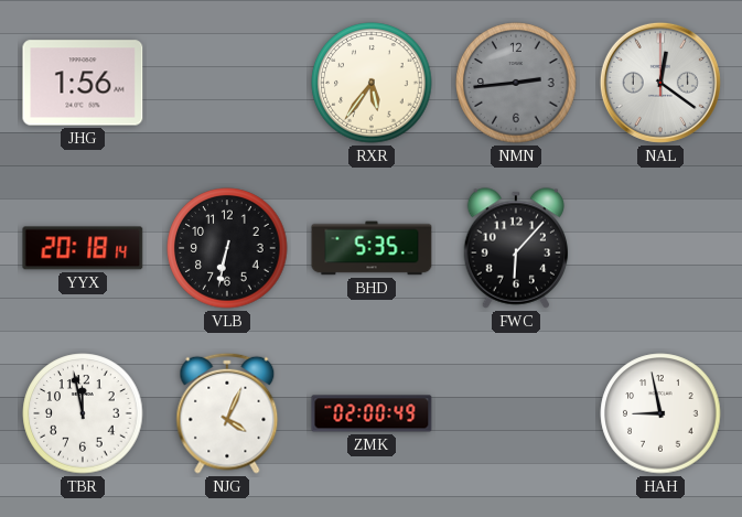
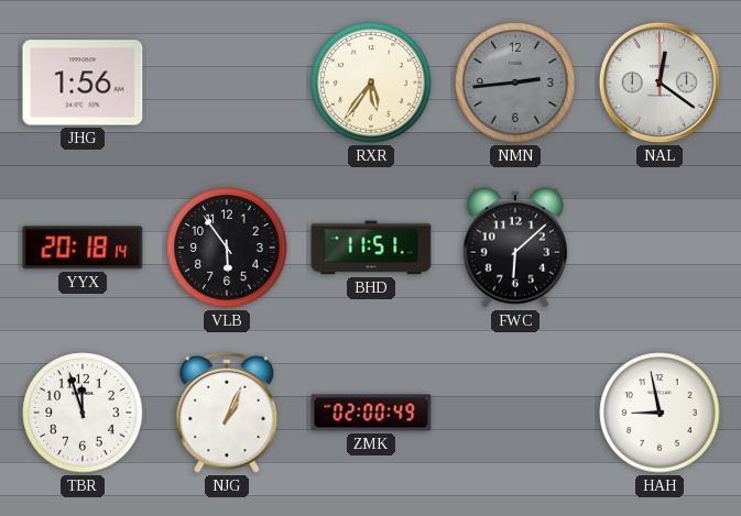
VLB: 6:32 -> 5:54
BHD: 5:35 -> 11:51
FWC: 6:07 -> 6:08
TBR: 11:58 -> 11:57
NJG: 4:04 -> 1:04
